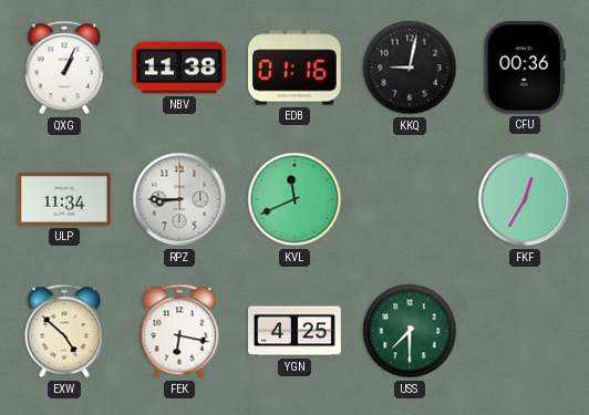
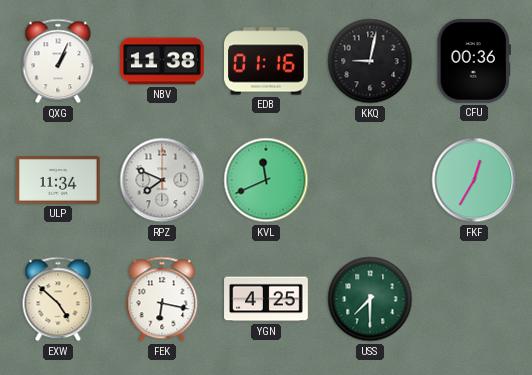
RPZ: 8:45 -> 7:49
